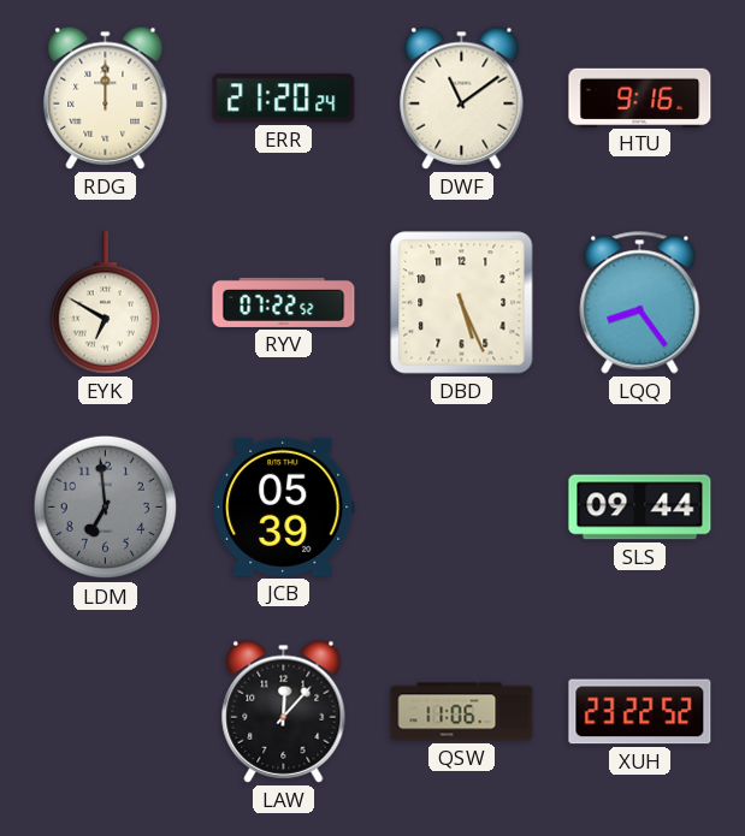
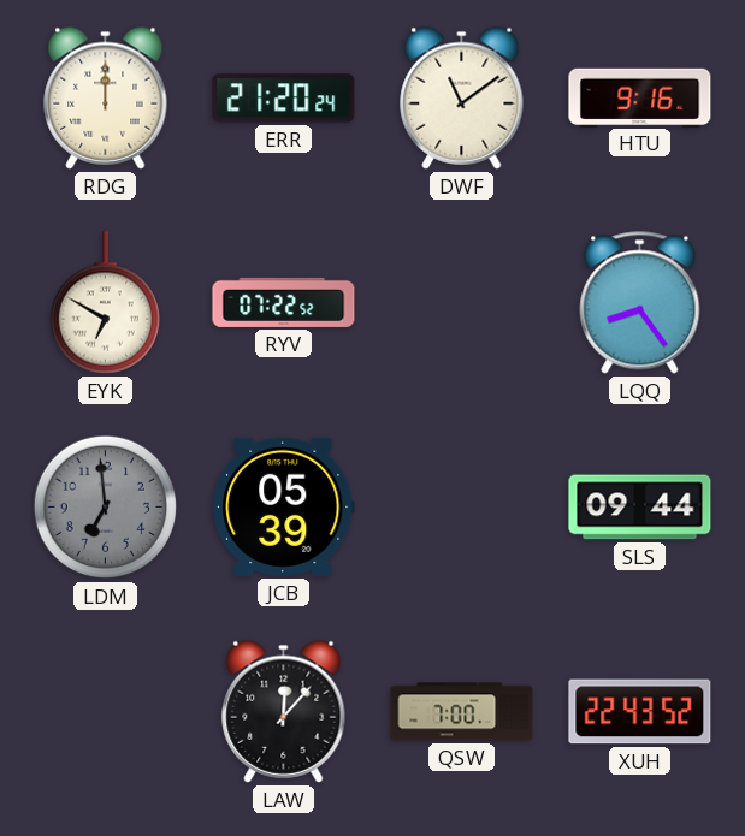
DBD: 5:26 -> none
QSW: 11:06 -> 7:00
XUH: 23:22 -> 22:43
